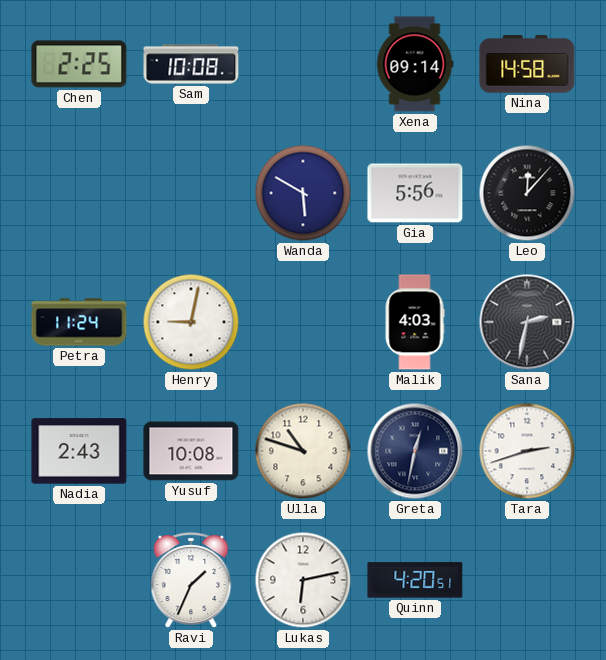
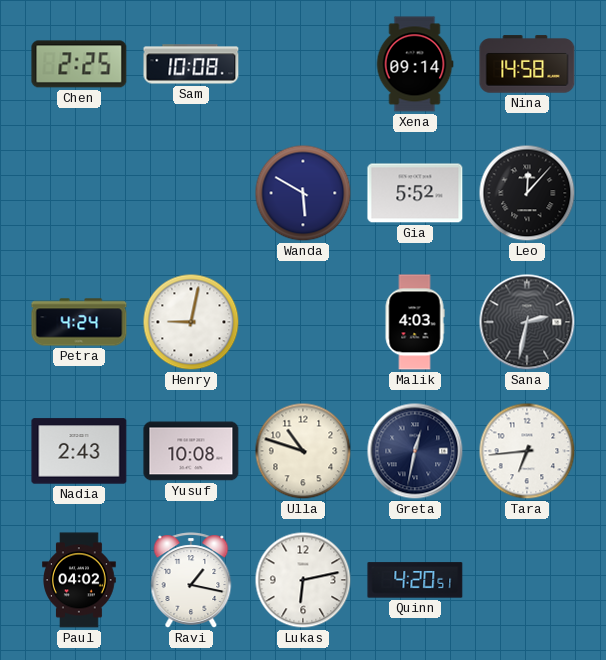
Gia: 5:56 -> 5:52
Petra: 11:24 -> 4:24
Tara: 2:42 -> 6:44
Paul: none -> 04:02
Ravi: 1:34 -> 1:17
